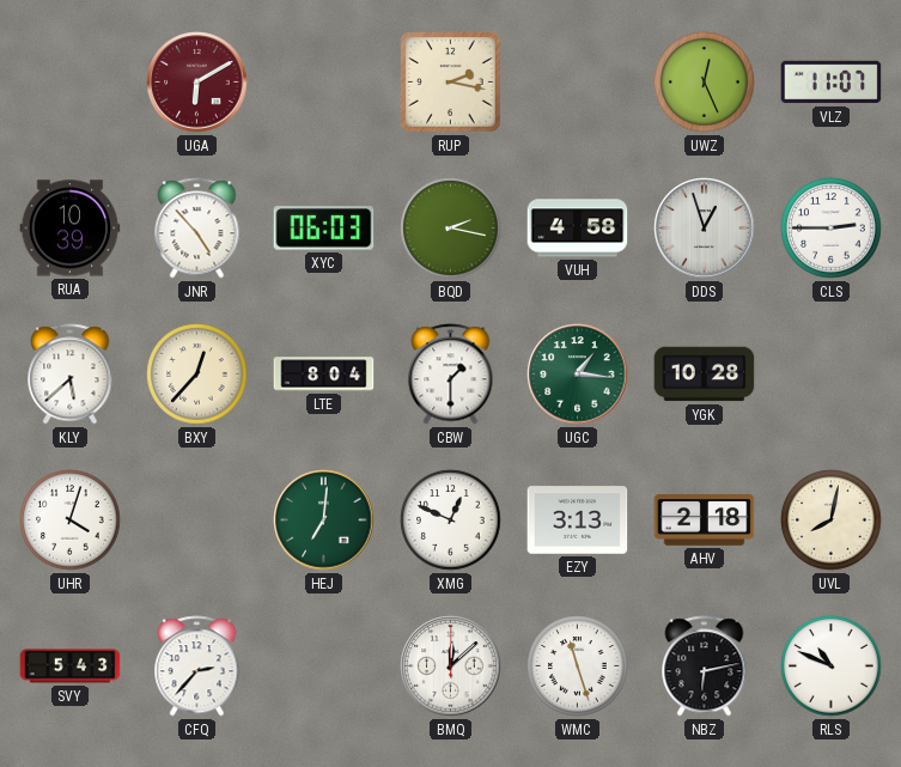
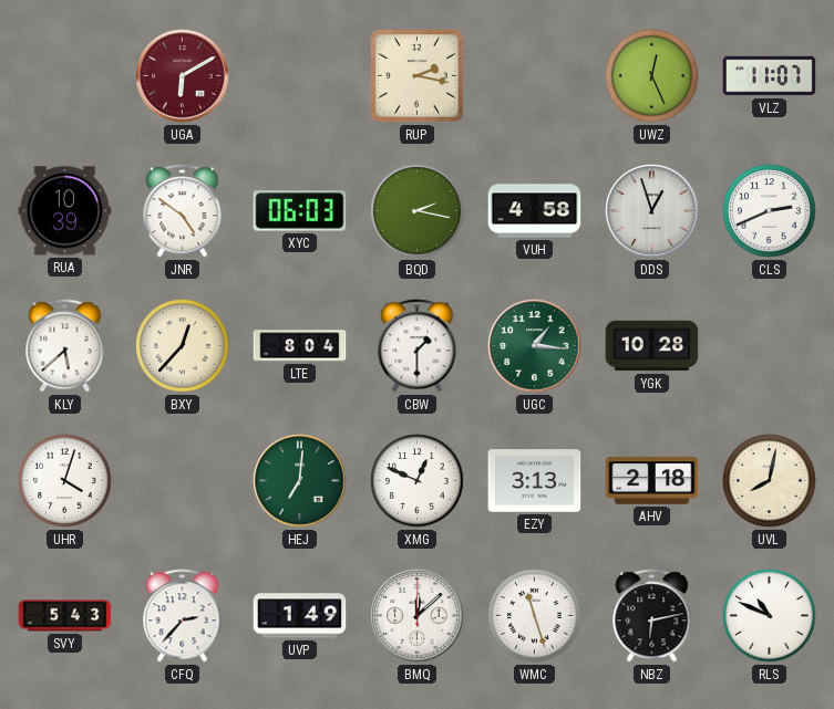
JNR: 4:53 -> 4:51
CLS: 2:45 -> 2:41
UVP: none -> 1:49
